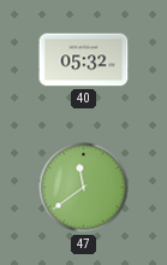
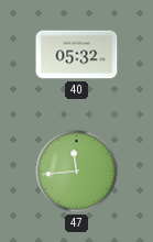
47: 11:39 -> 11:44
